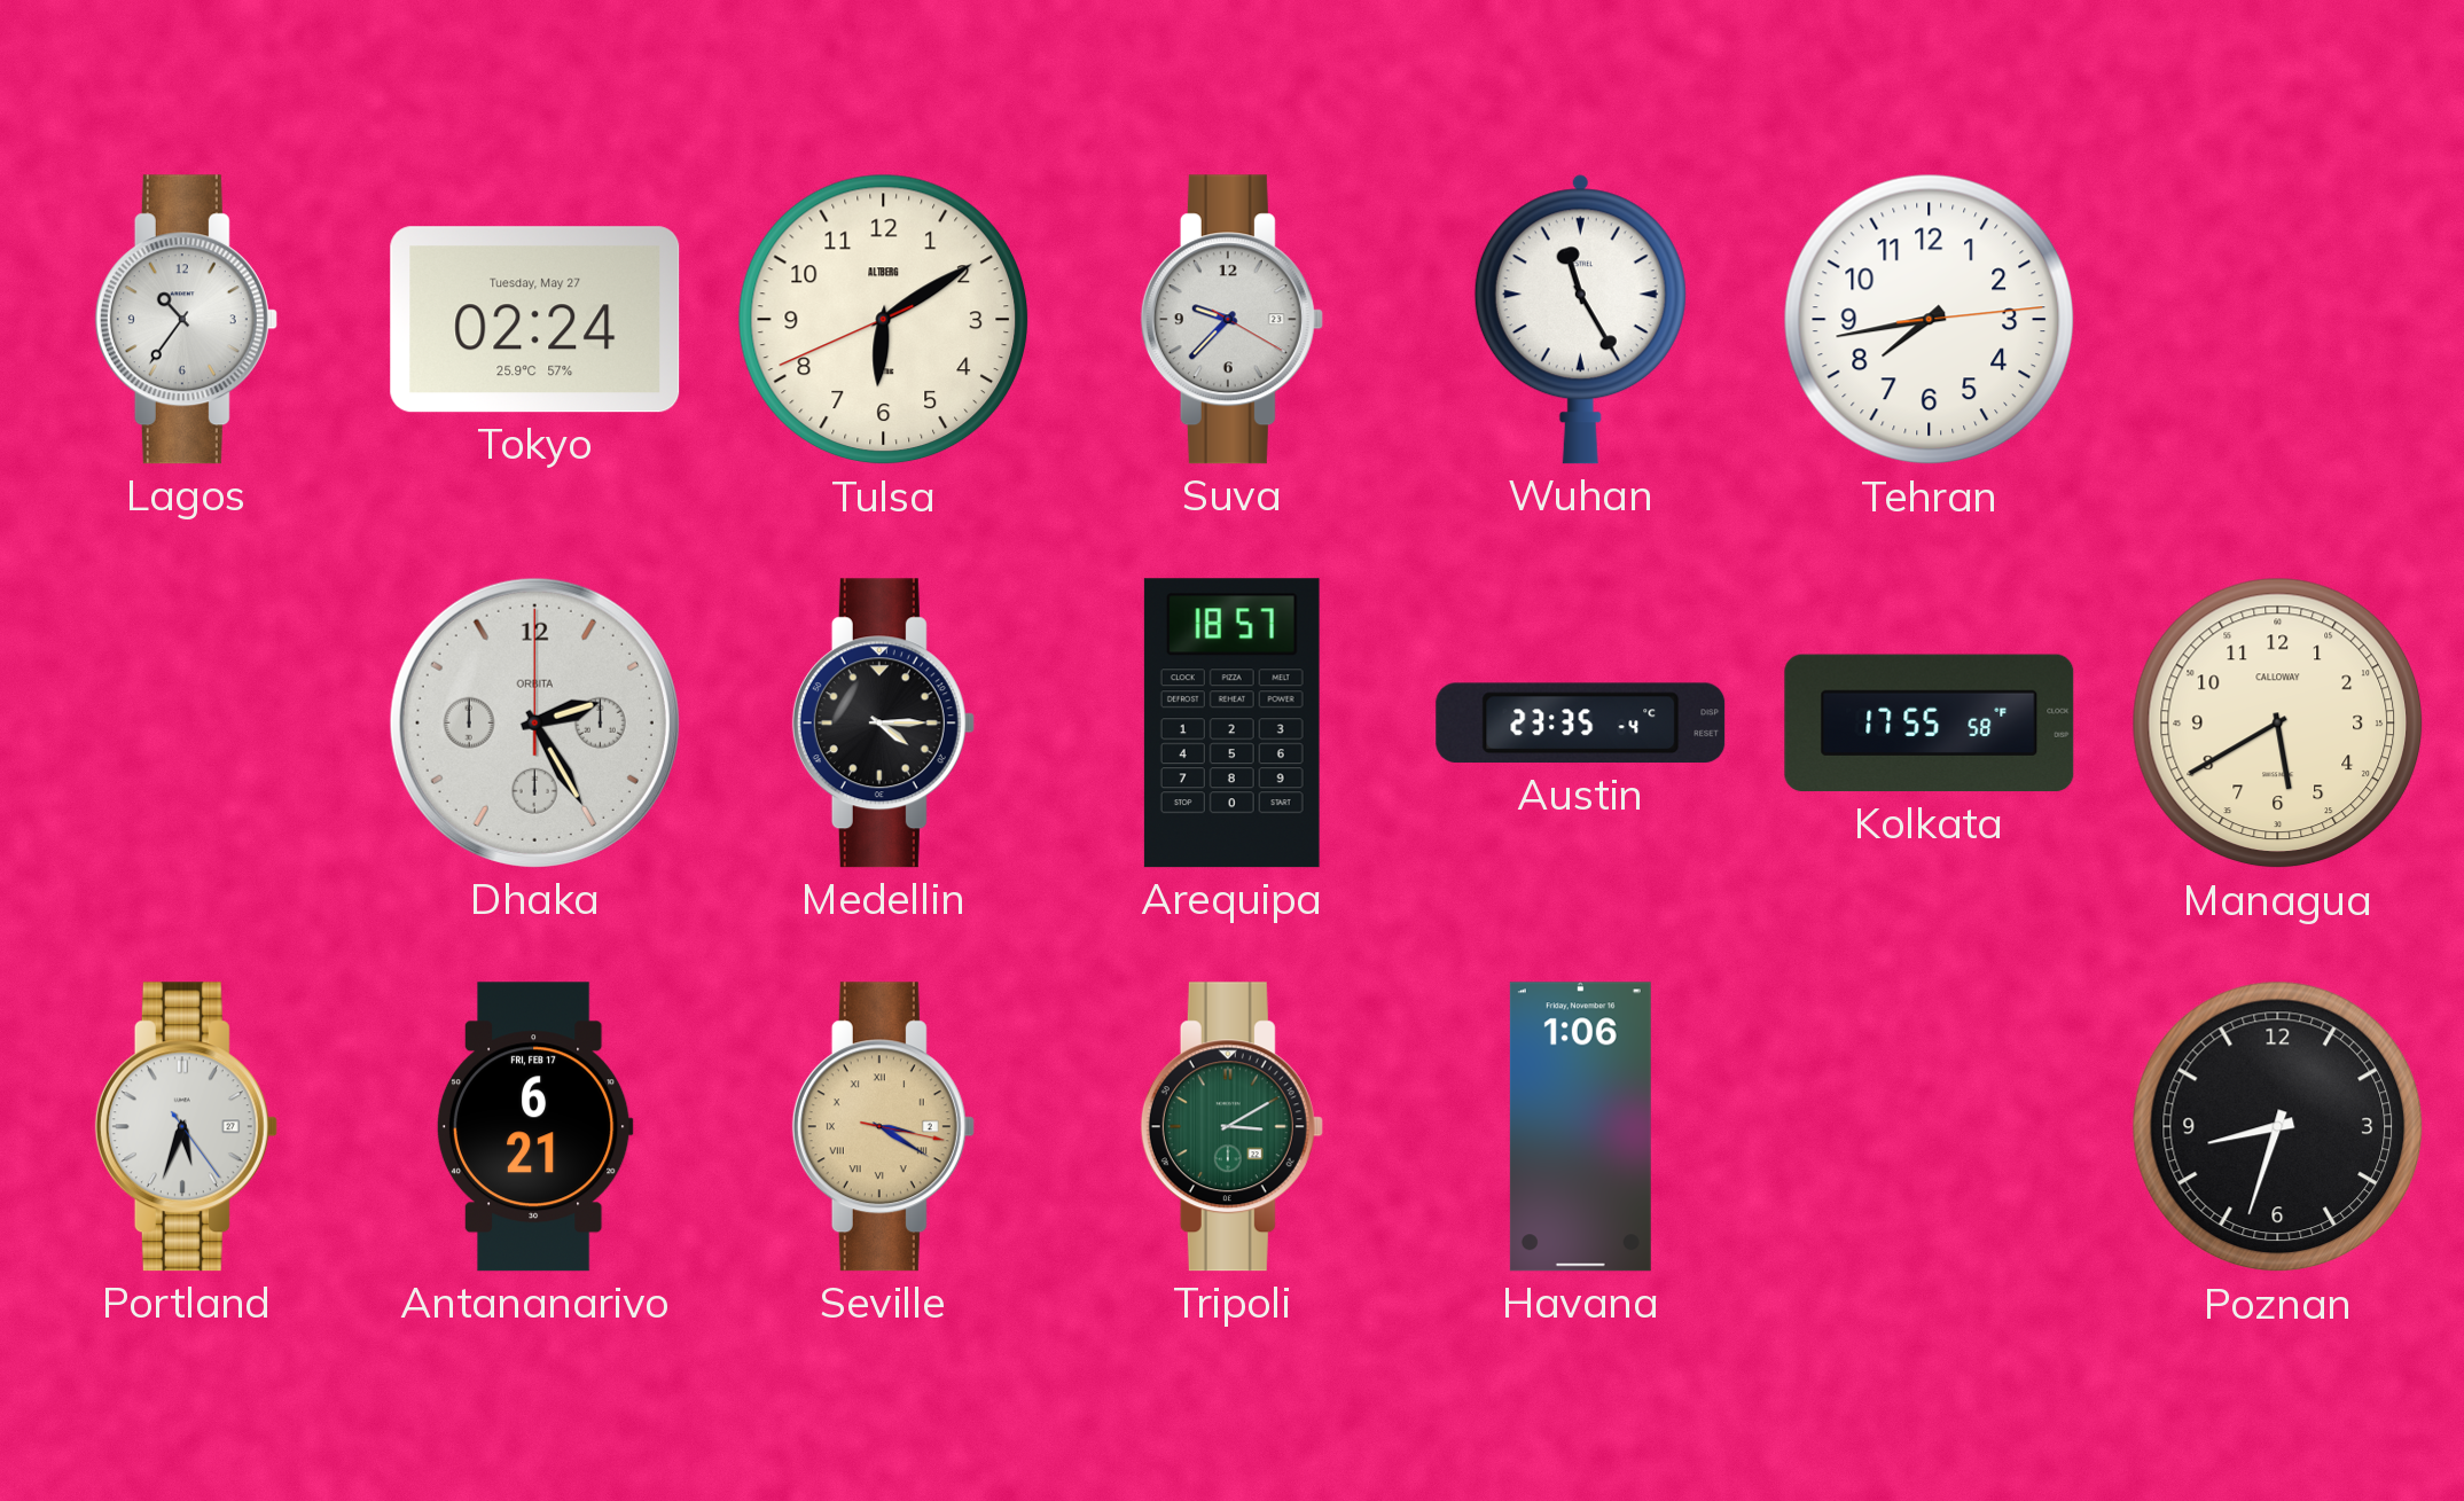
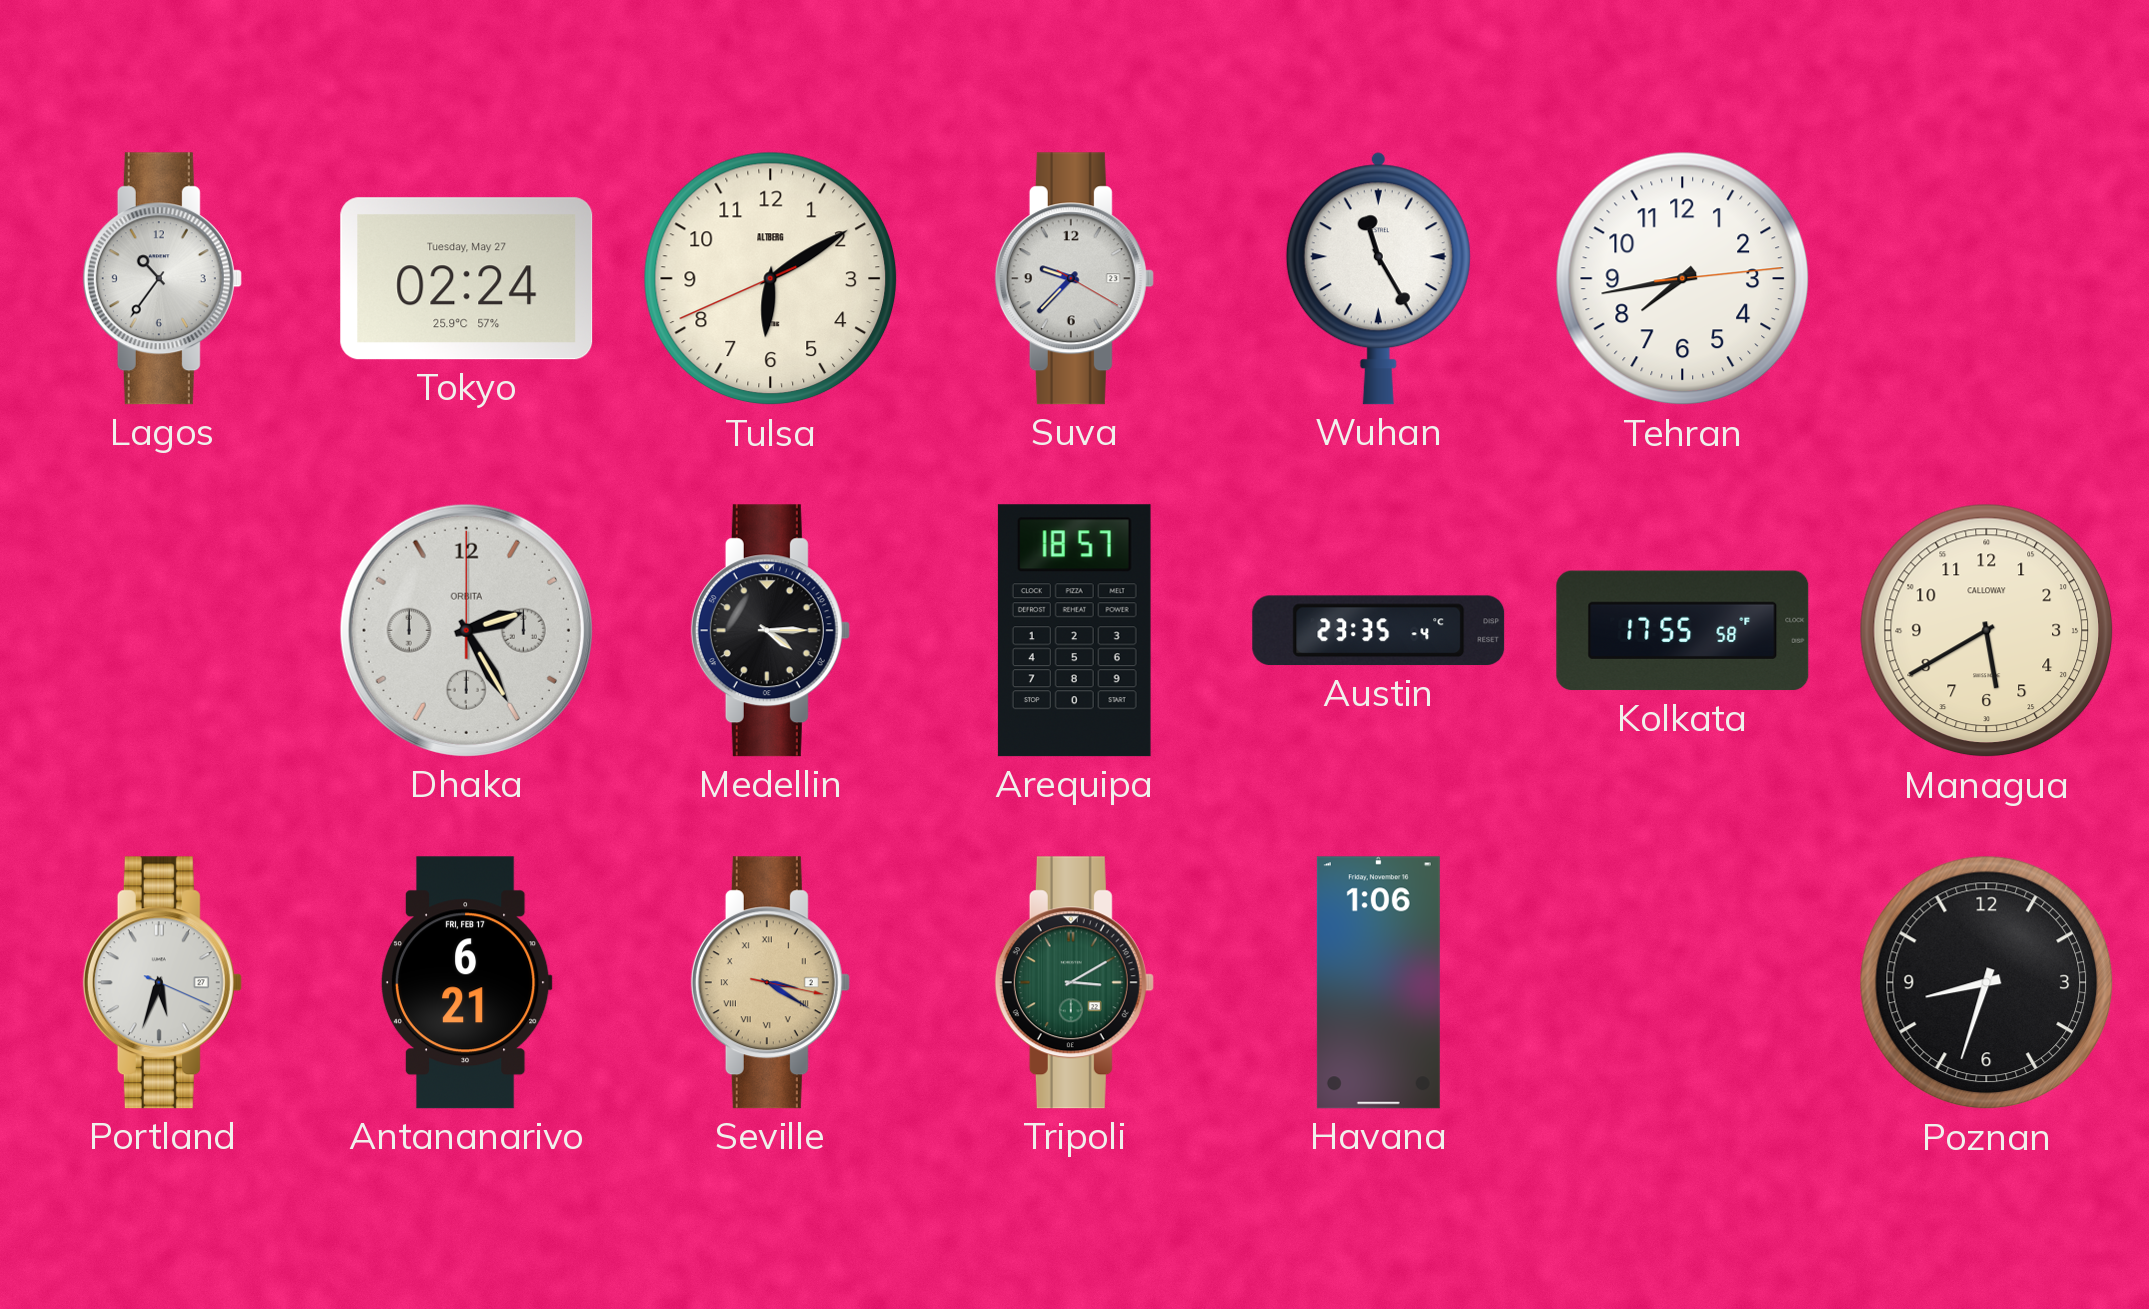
Portland: 5:33:24 -> 5:33:19
